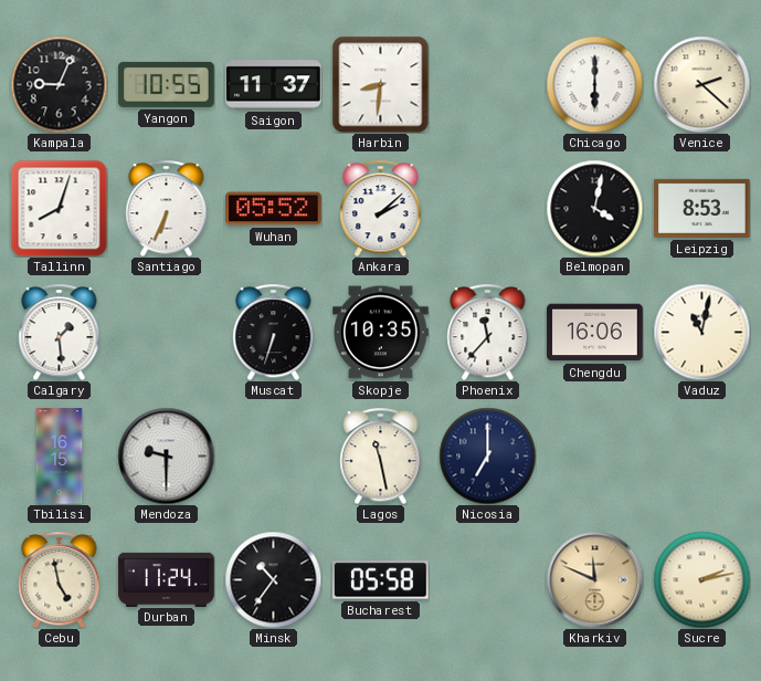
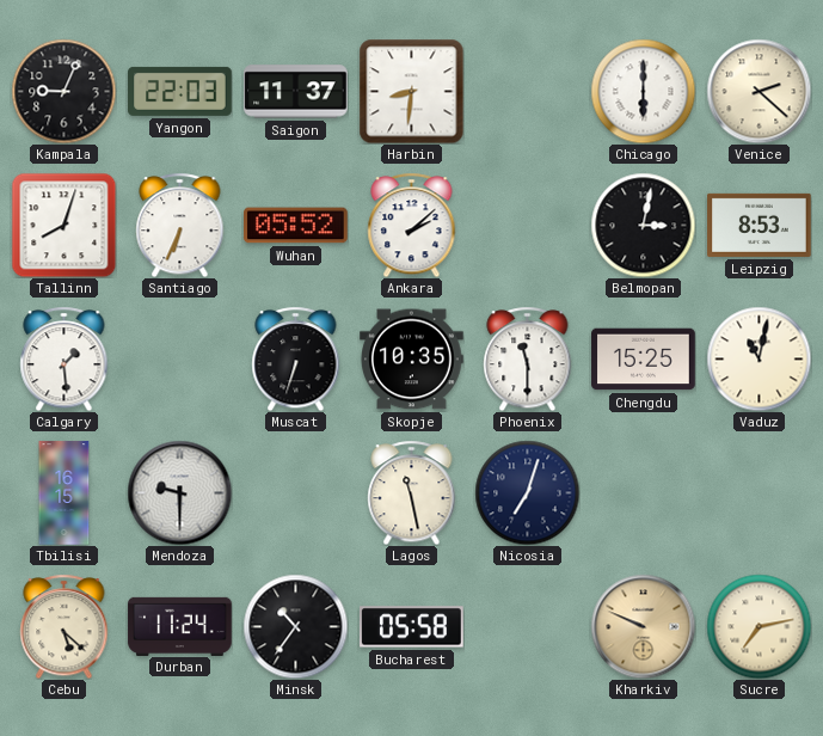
Yangon: 10:55 -> 22:03
Belmopan: 4:02 -> 3:02
Phoenix: 11:37 -> 11:30
Chengdu: 16:06 -> 15:25
Nicosia: 7:00 -> 7:03
Cebu: 4:58 -> 5:22
Kharkiv: 11:49 -> 9:49
Sucre: 2:13 -> 7:13
